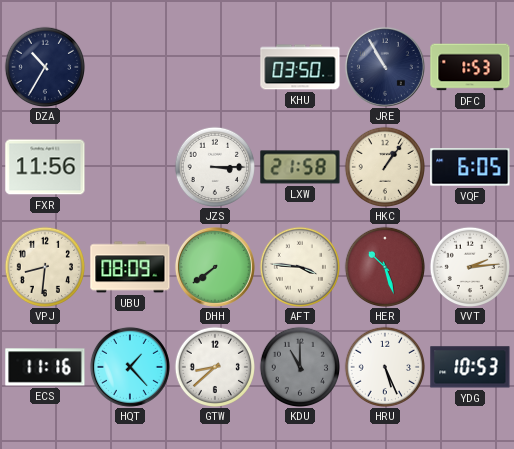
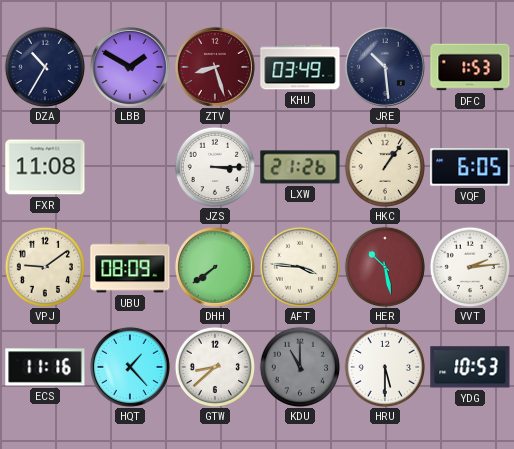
LBB: none -> 1:50
ZTV: none -> 8:27
KHU: 03:50 -> 03:49
JRE: 10:55 -> 10:29
FXR: 11:56 -> 11:08
LXW: 21:58 -> 21:26
VPJ: 8:31 -> 9:09
HER: 10:27 -> 10:28
HRU: 5:26 -> 5:30
